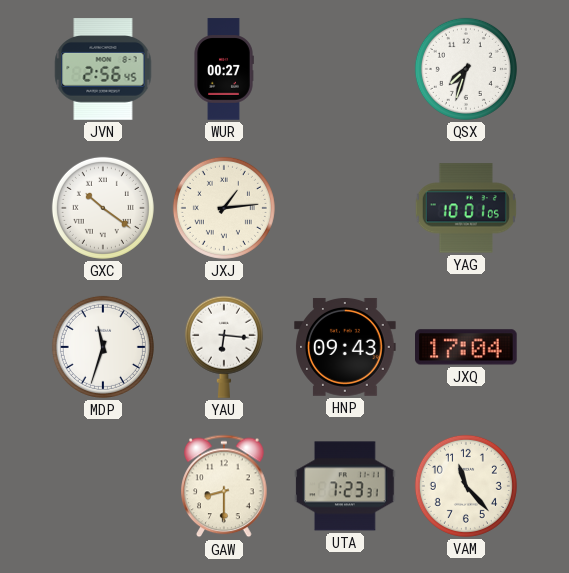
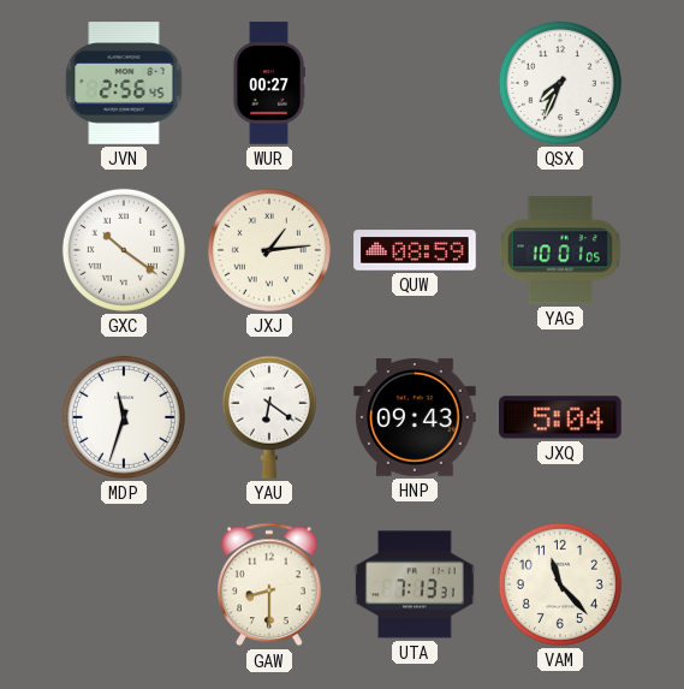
QSX: 7:33 -> 7:34
QUW: none -> 08:59
YAU: 6:16 -> 6:21
JXQ: 17:04 -> 5:04
UTA: 7:23 -> 7:13
